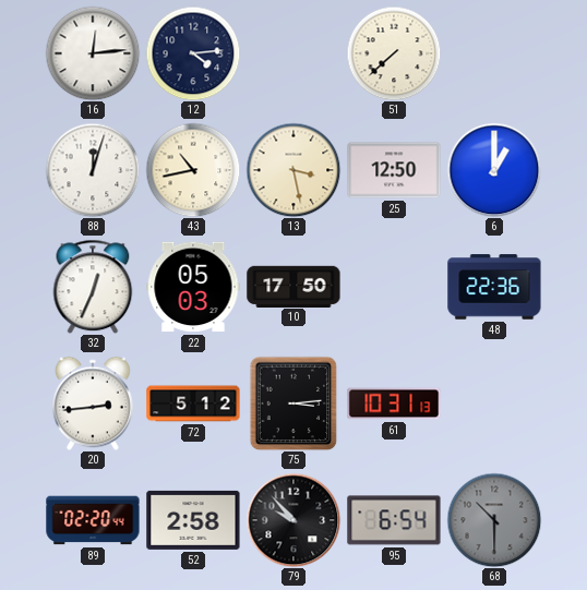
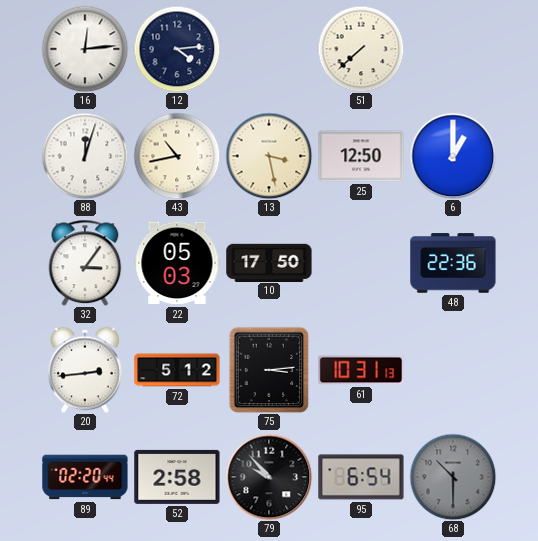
32: 12:34 -> 3:06
